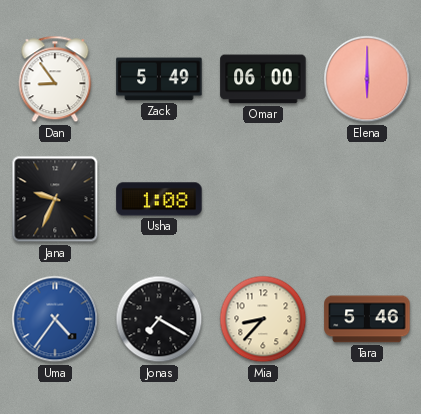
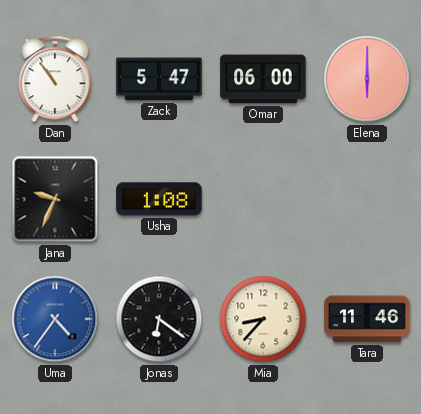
Dan: 8:54 -> 10:54
Zack: 5:49 -> 5:47
Jonas: 7:20 -> 6:21
Tara: 5:46 -> 11:46
